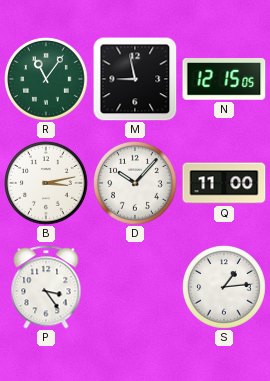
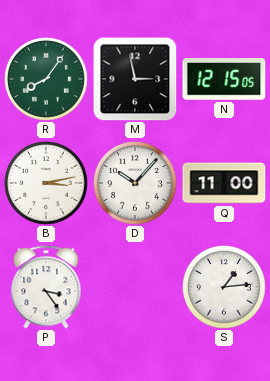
R: 11:06 -> 8:06
M: 8:58 -> 2:58
